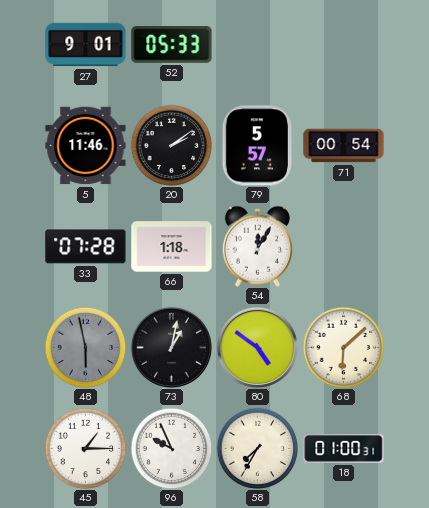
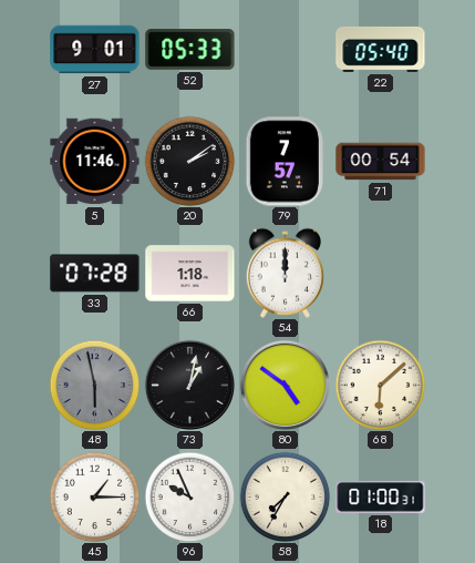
22: none -> 05:40
79: 5:57 -> 7:57
54: 12:05 -> 12:00
